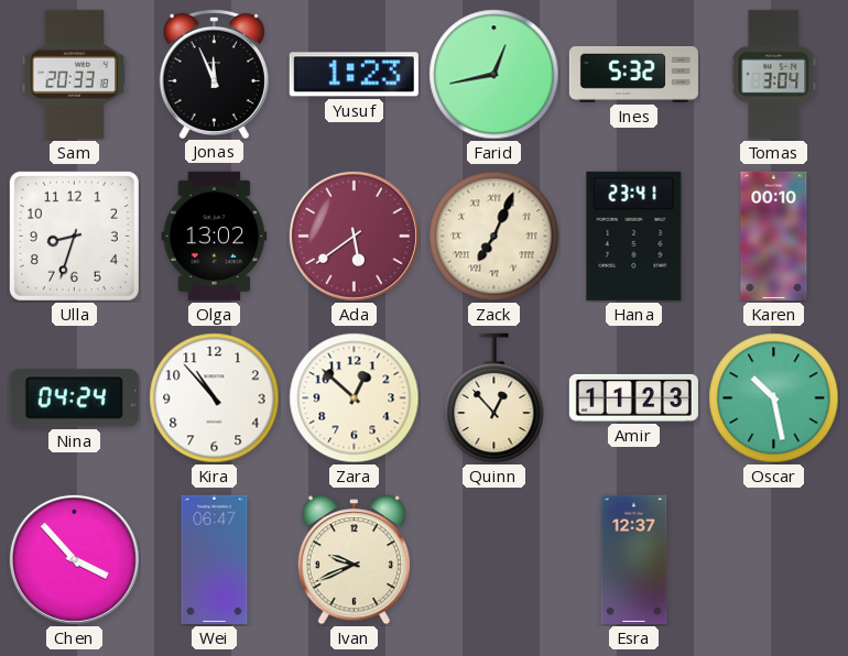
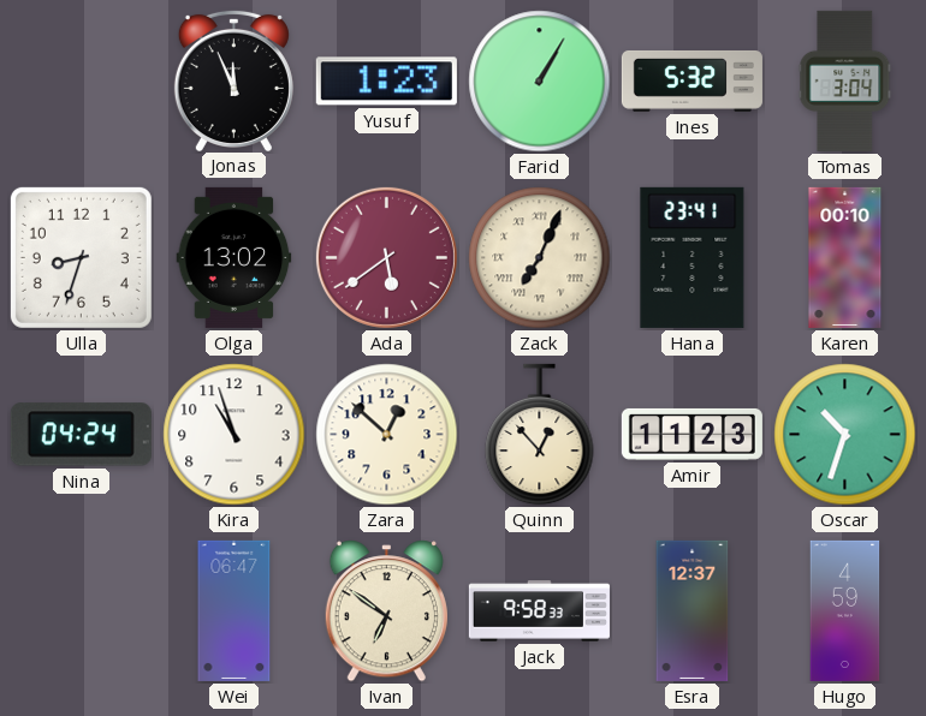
Sam: 20:33 -> none
Farid: 12:43 -> 1:05
Kira: 10:53 -> 10:57
Oscar: 10:28 -> 10:33
Chen: 3:53 -> none
Ivan: 9:41 -> 6:51
Jack: none -> 9:58
Hugo: none -> 4:59
